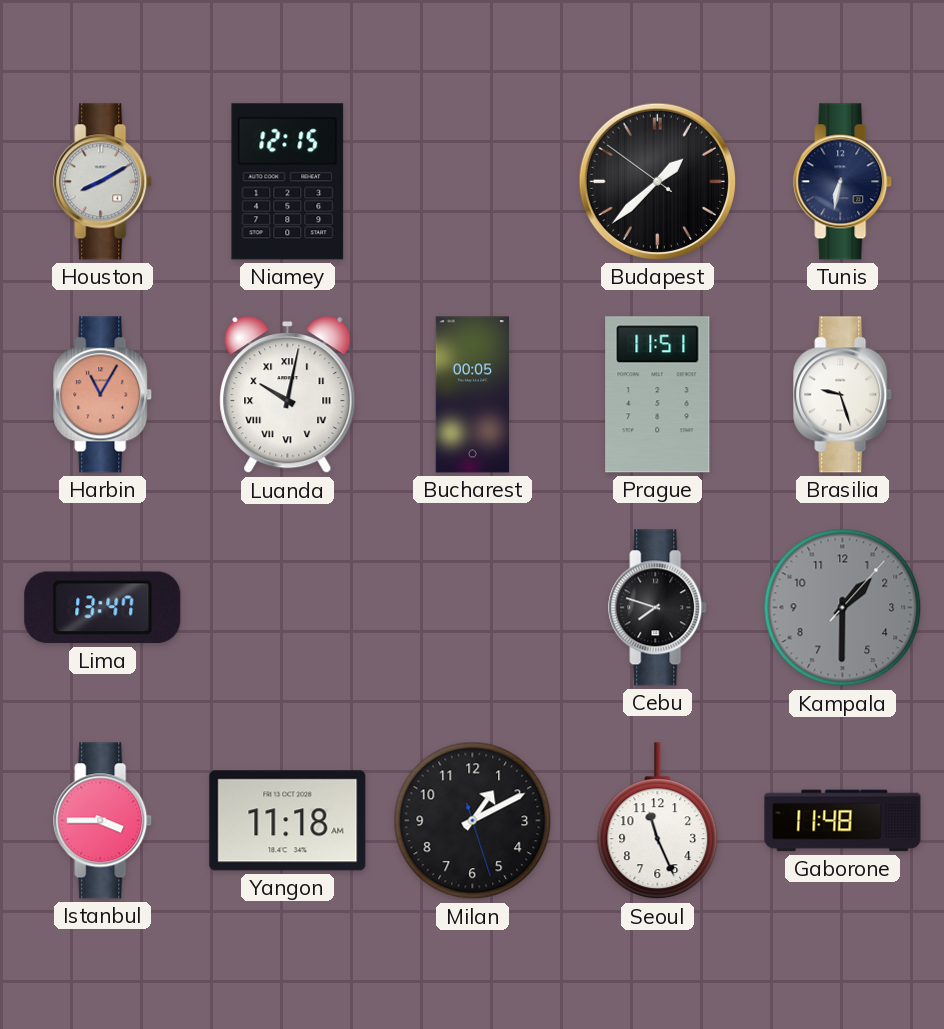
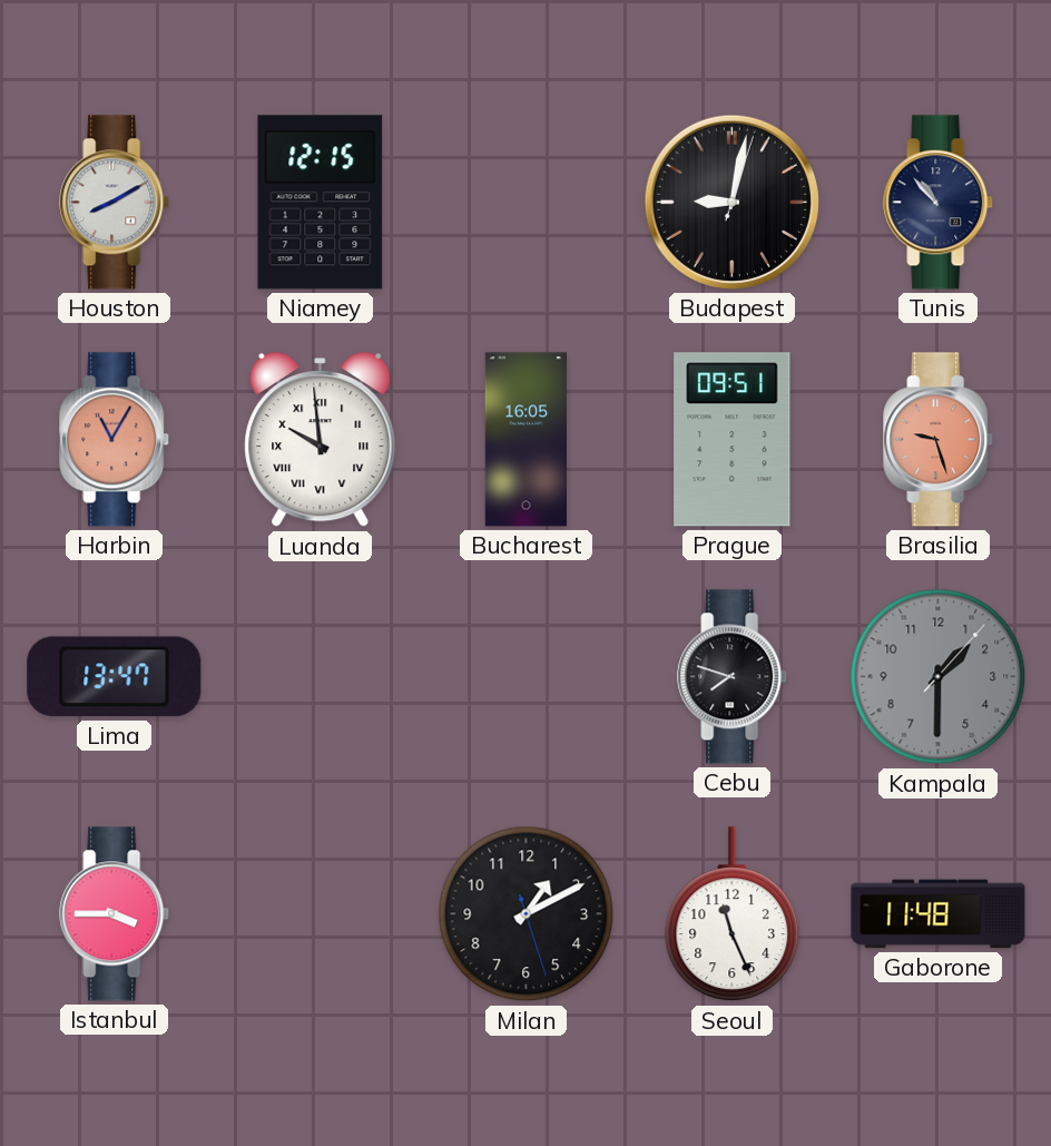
Budapest: 1:37 -> 9:02
Tunis: 6:32 -> 10:53
Luanda: 10:02 -> 9:59
Bucharest: 00:05 -> 16:05
Prague: 11:51 -> 09:51
Brasilia dial: white -> salmon
Yangon: 11:18 -> none
